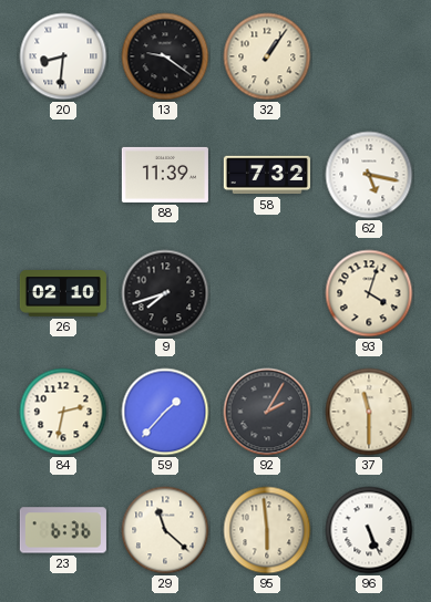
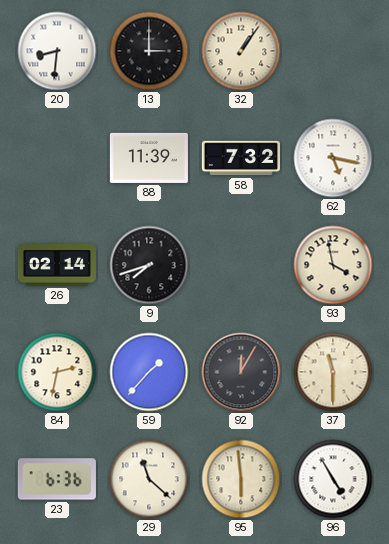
13: 9:21 -> 3:00
26: 02:10 -> 02:14
93: 4:03 -> 3:58
92: 2:05 -> 12:05
96: 5:26 -> 4:55
